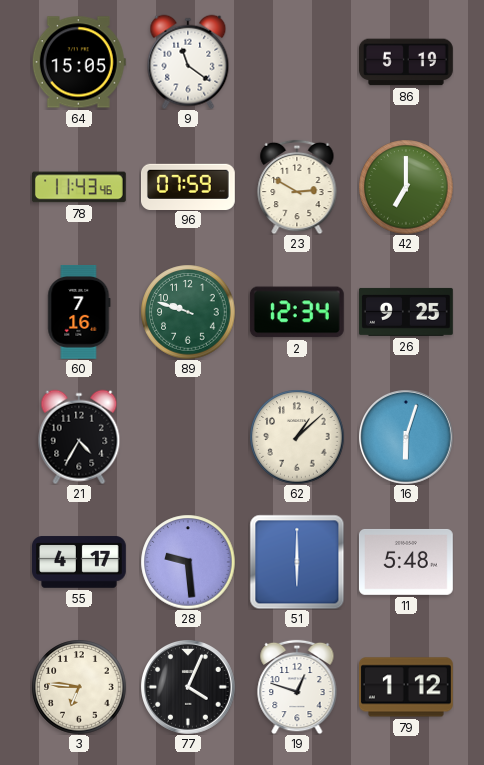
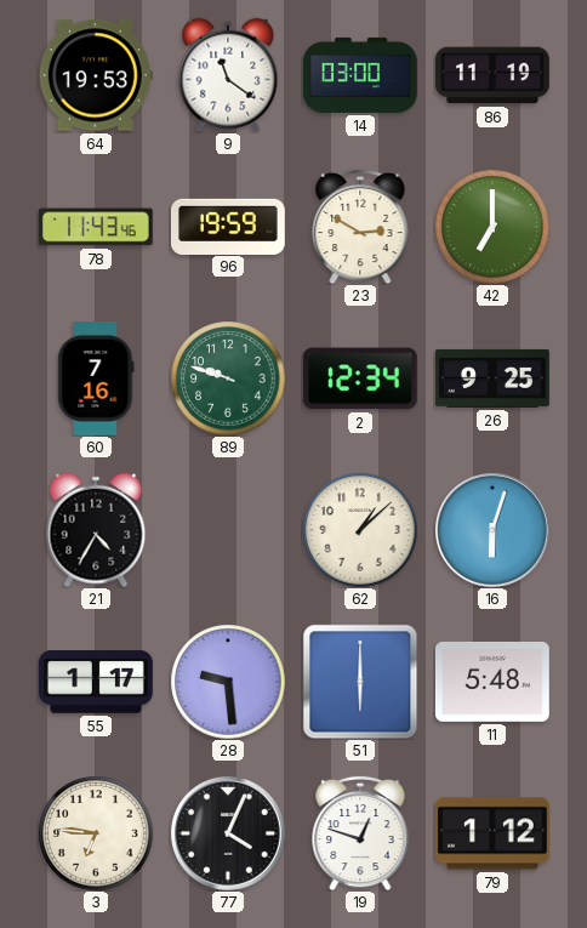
64: 15:05 -> 19:53
14: none -> 03:00
86: 5:19 -> 11:19
96: 07:59 -> 19:59
55: 4:17 -> 1:17
